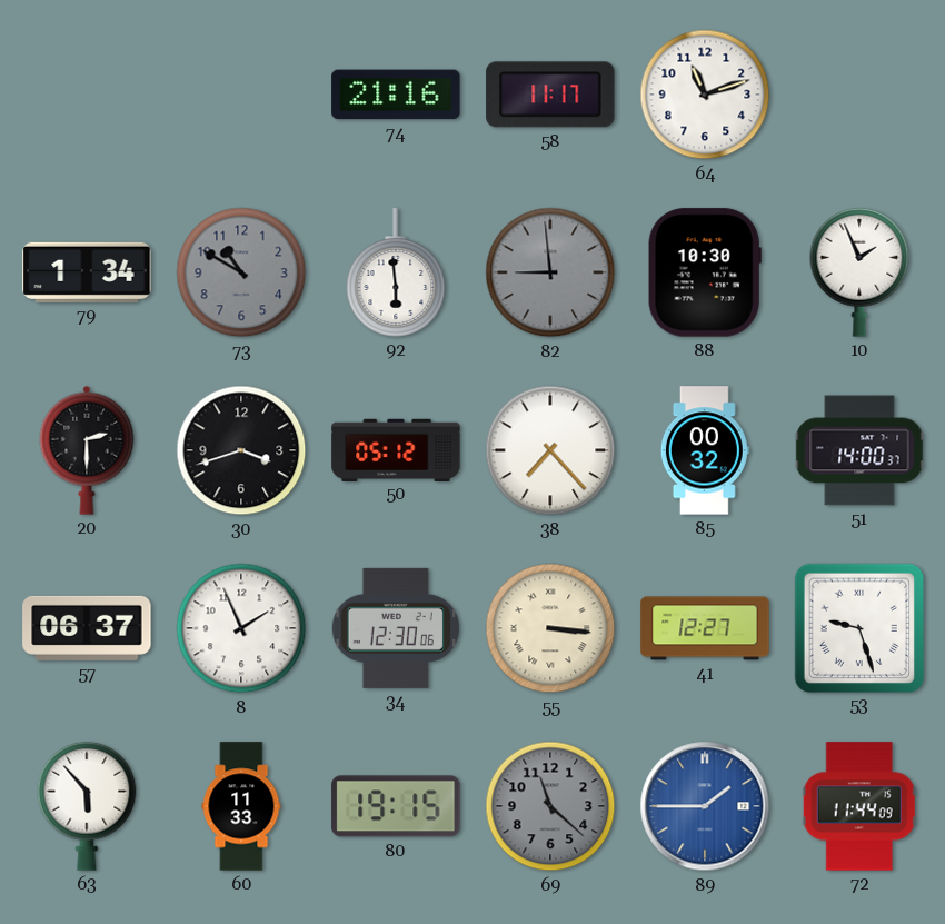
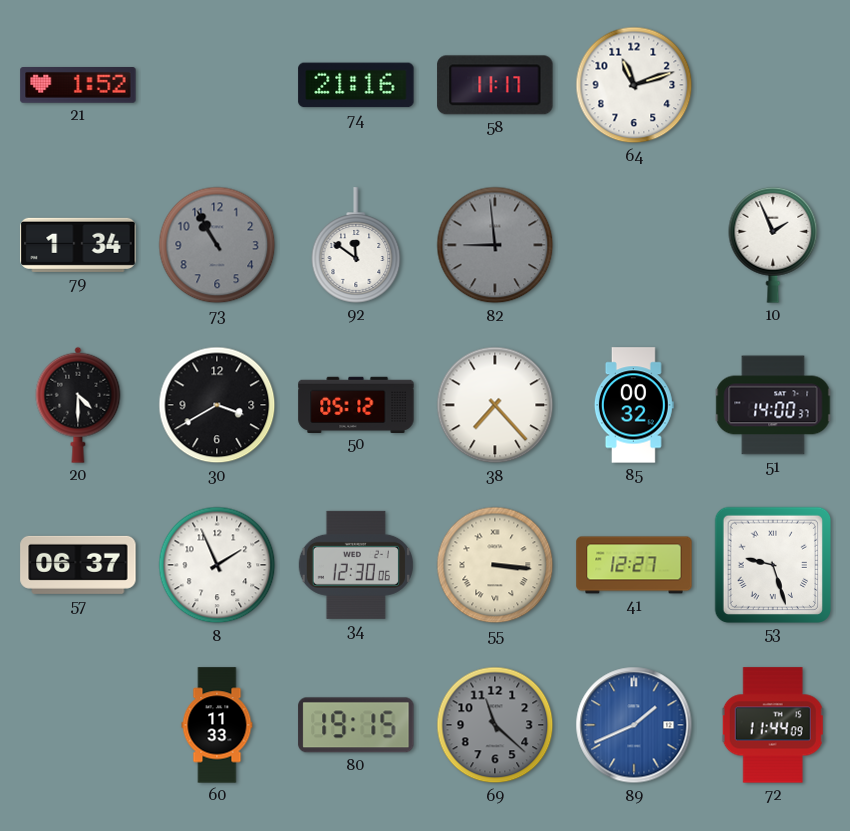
21: none -> 1:52
73: 10:50 -> 10:55
92: 5:59 -> 11:51
88: 10:30 -> none
20: 2:30 -> 4:30
30: 3:42 -> 3:40
63: 5:53 -> none
89: 1:45 -> 1:41
